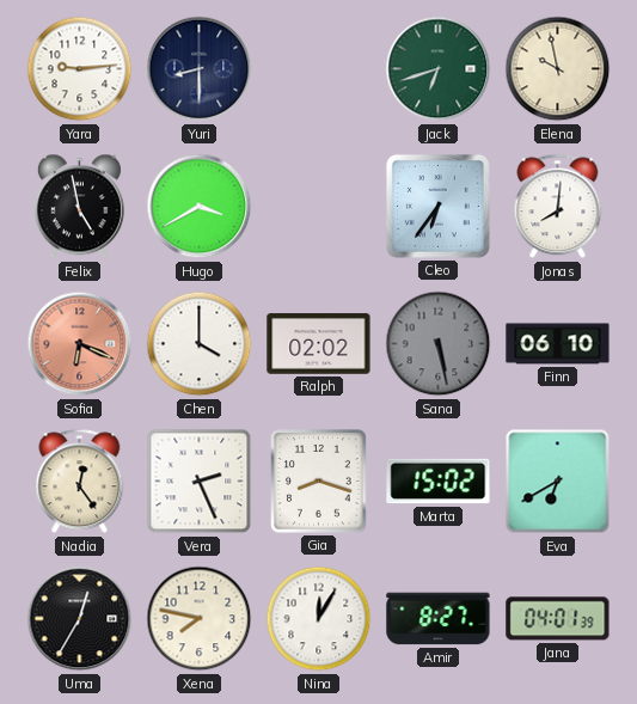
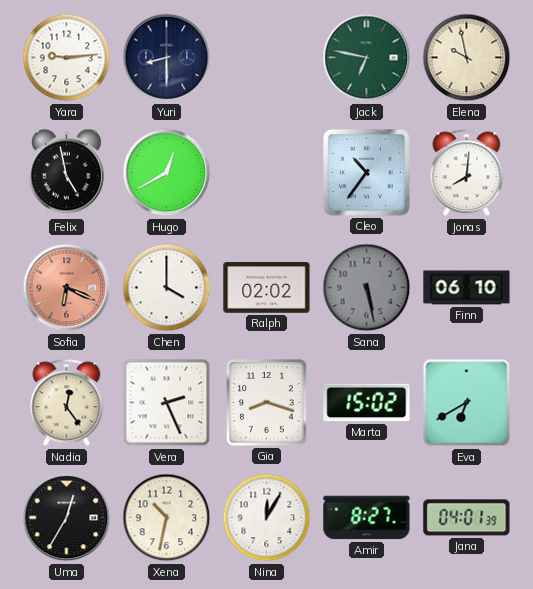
Jack: 6:42 -> 6:47
Hugo: 3:40 -> 12:40
Cleo: 6:36 -> 10:36
Xena: 7:47 -> 10:32
